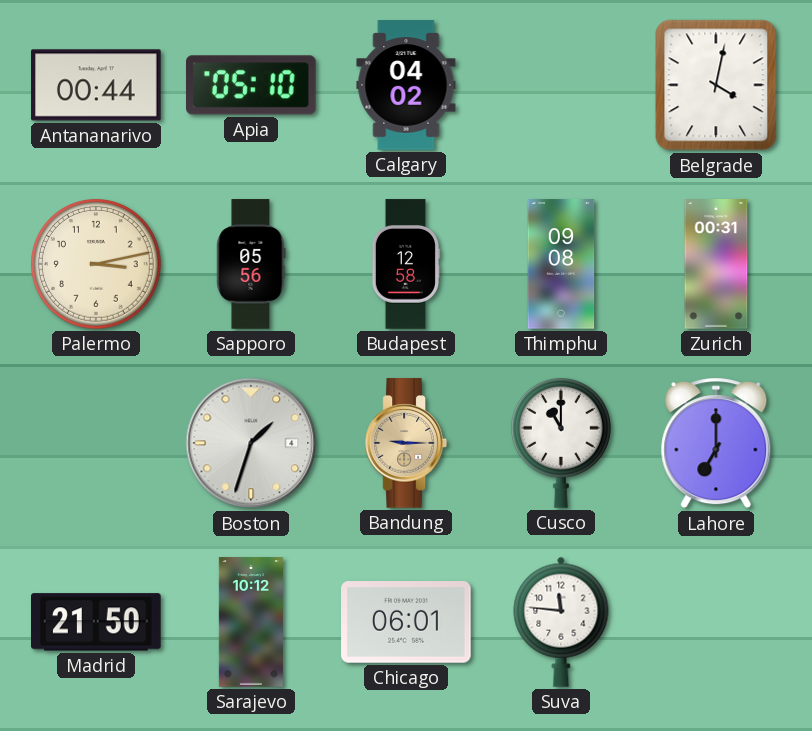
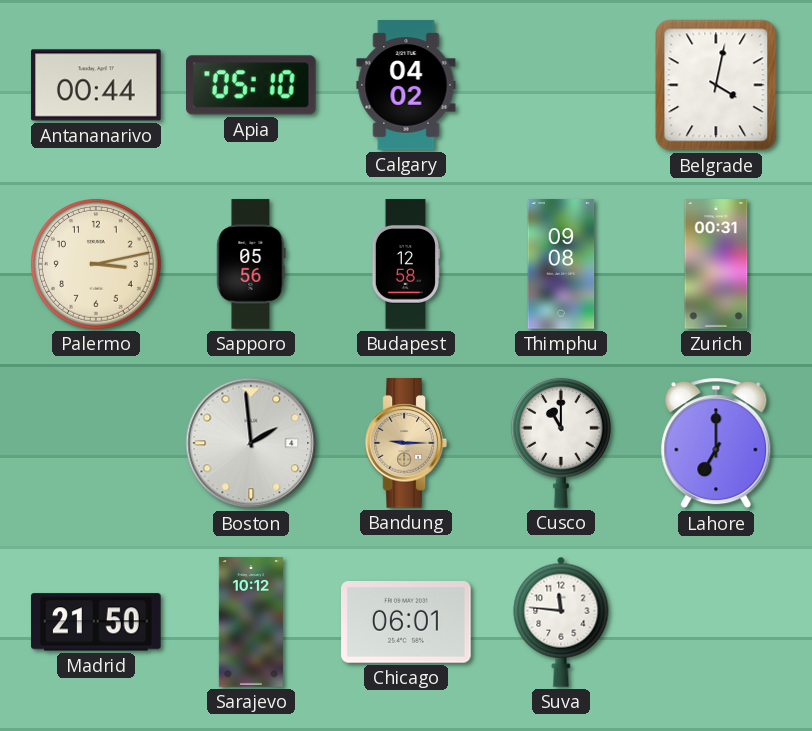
Boston: 1:33 -> 1:59
